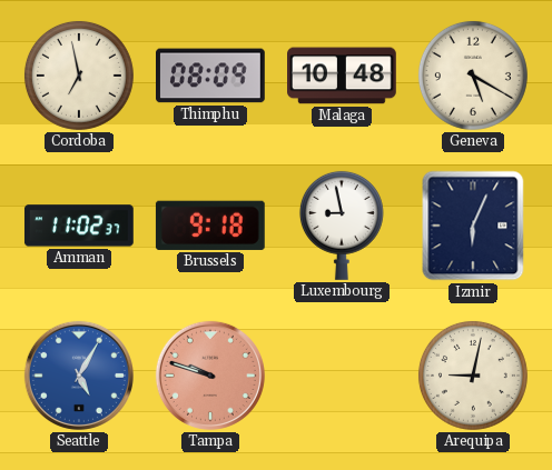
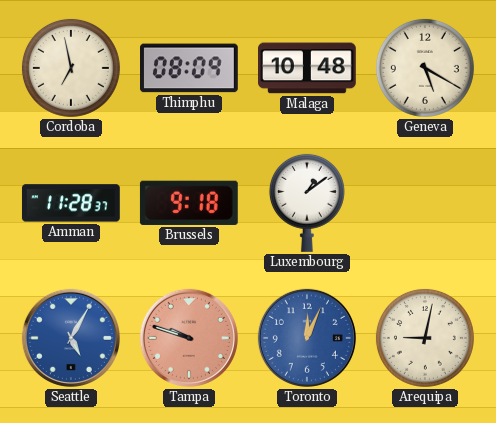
Amman: 11:02 -> 11:28
Luxembourg: 8:58 -> 1:09
Izmir: 6:04 -> none
Toronto: none -> 12:04
